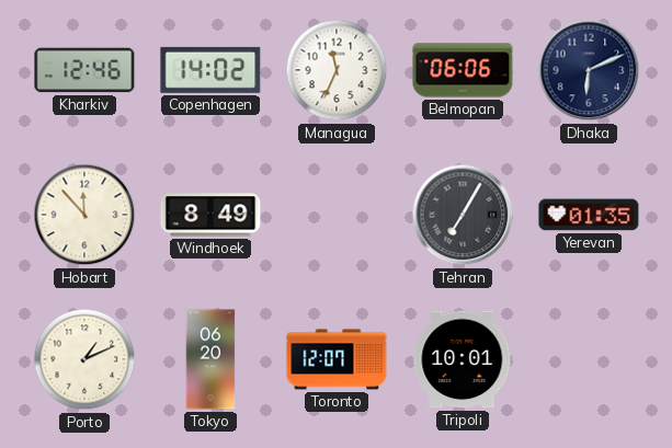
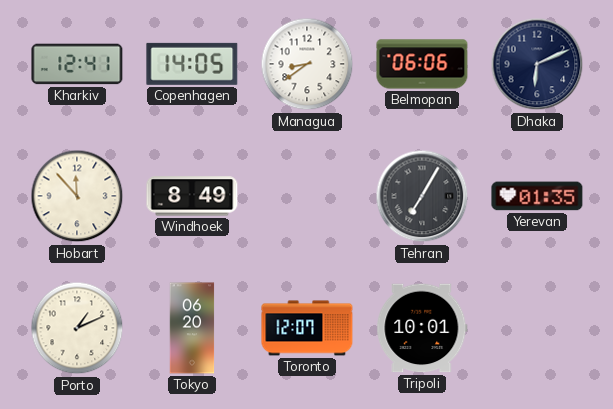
Kharkiv: 12:46 -> 12:41
Copenhagen: 14:02 -> 14:05
Managua: 11:34 -> 8:39
